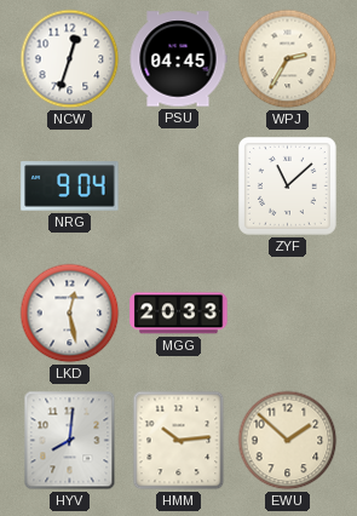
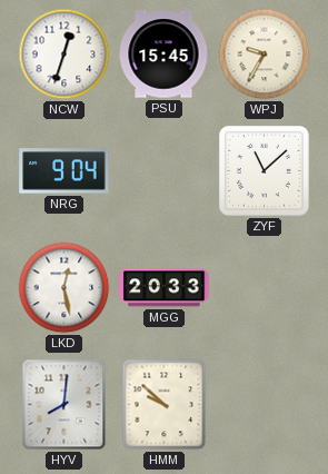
PSU: 04:45 -> 15:45
WPJ: 2:35 -> 9:35
HMM: 10:14 -> 9:52
EWU: 1:52 -> none
